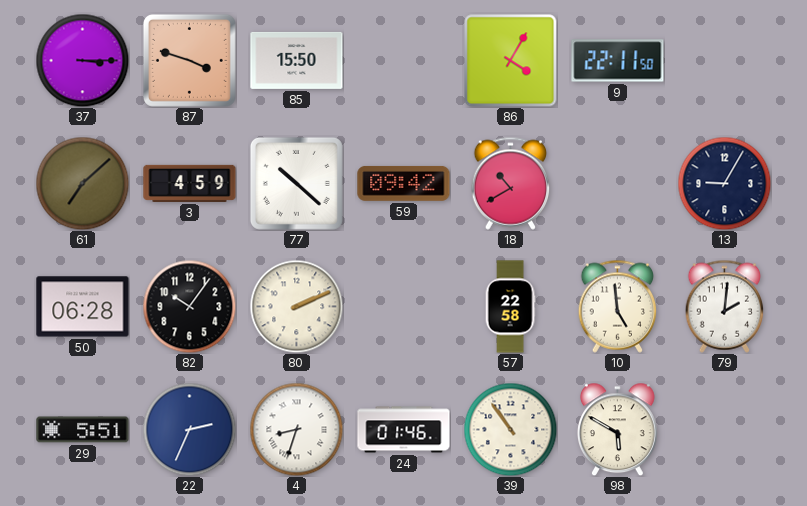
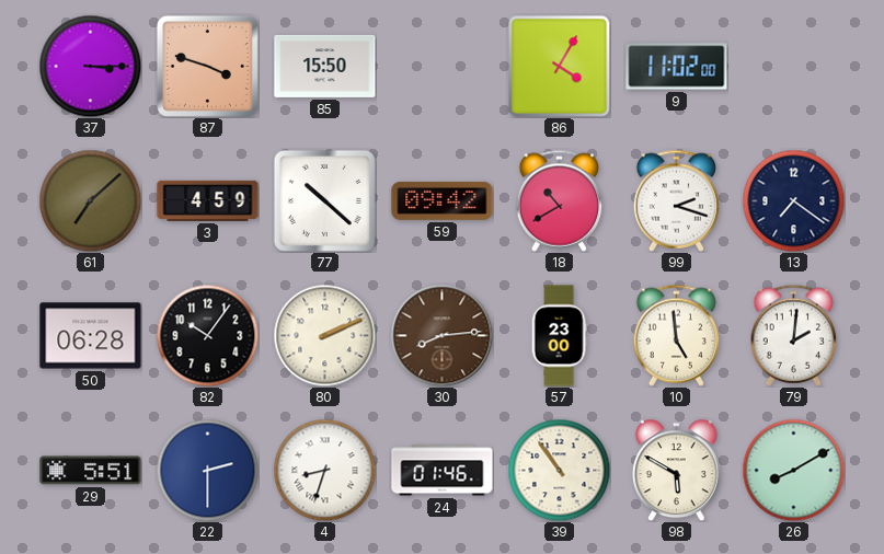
9: 22:11 -> 11:02
99: none -> 2:18
13: 9:05 -> 7:21
30: none -> 8:14
57: 22:58 -> 23:00
22: 2:34 -> 2:30
26: none -> 8:10
